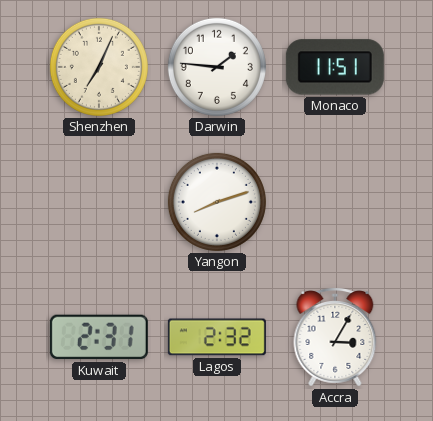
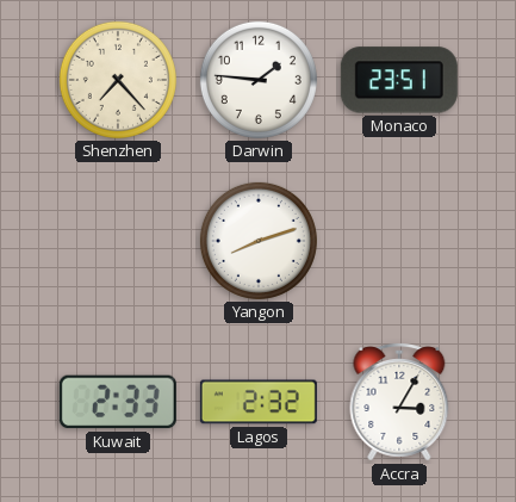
Shenzhen: 7:04 -> 7:23
Monaco: 11:51 -> 23:51
Kuwait: 2:31 -> 2:33
